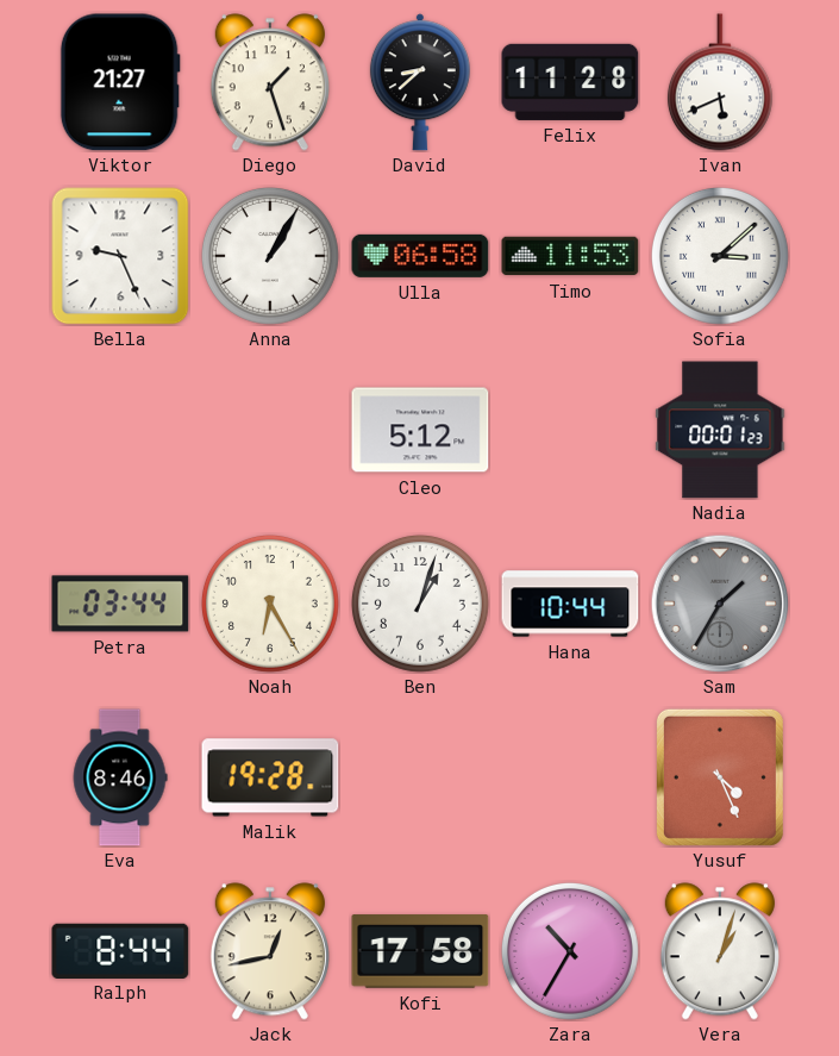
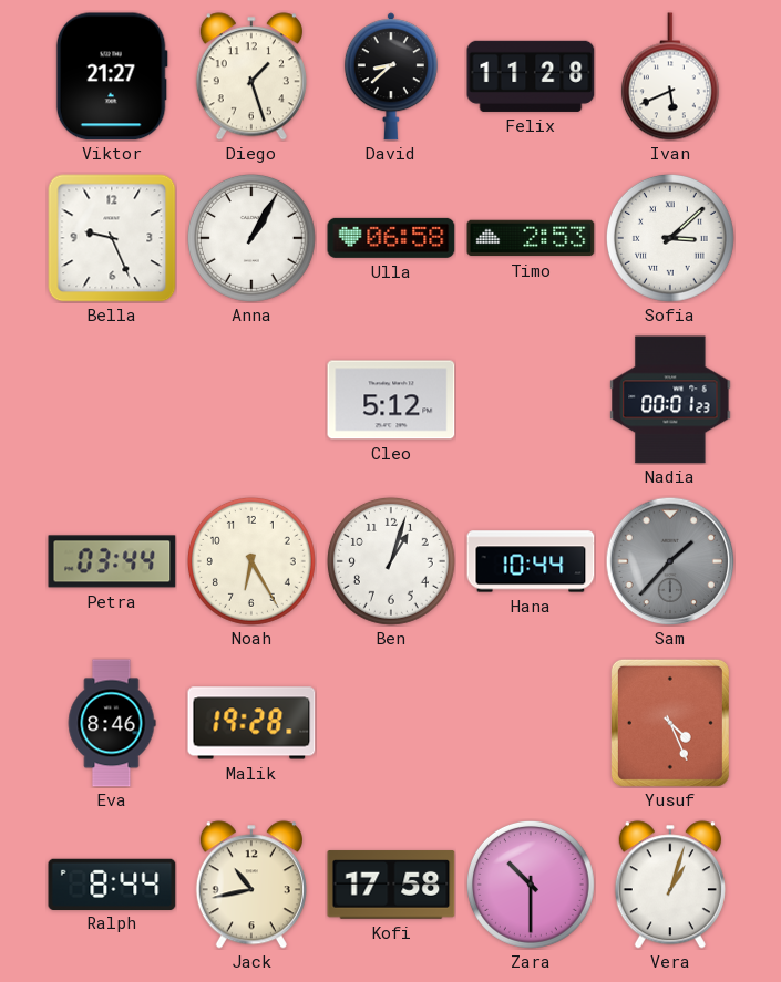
Timo: 11:53 -> 2:53
Sam: 1:35 -> 1:37
Jack: 12:43 -> 10:43
Zara: 10:35 -> 10:30
